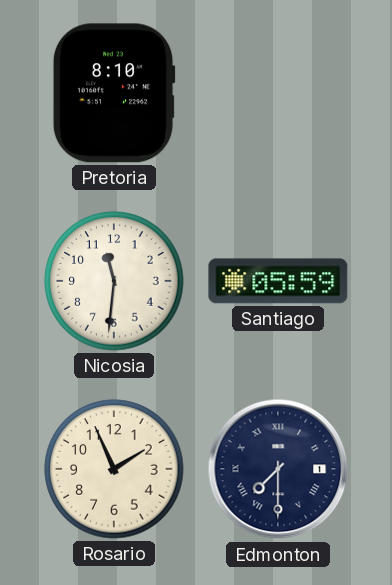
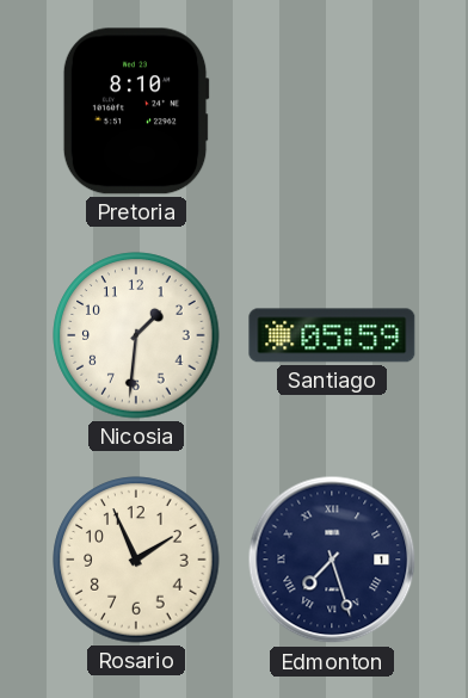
Nicosia: 11:31 -> 1:31
Edmonton: 7:30 -> 7:27
